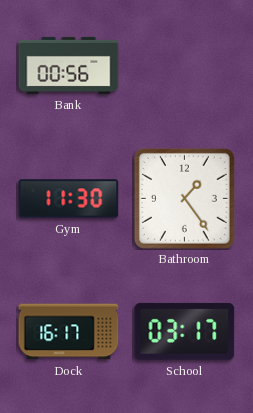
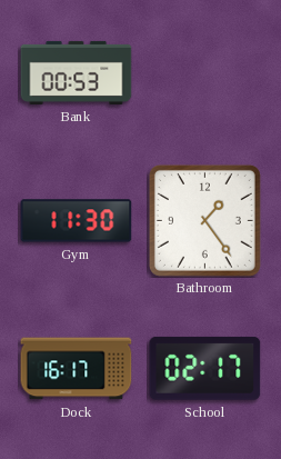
Bank: 00:56 -> 00:53
School: 03:17 -> 02:17
